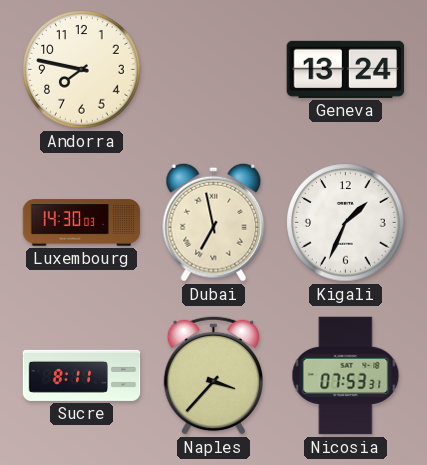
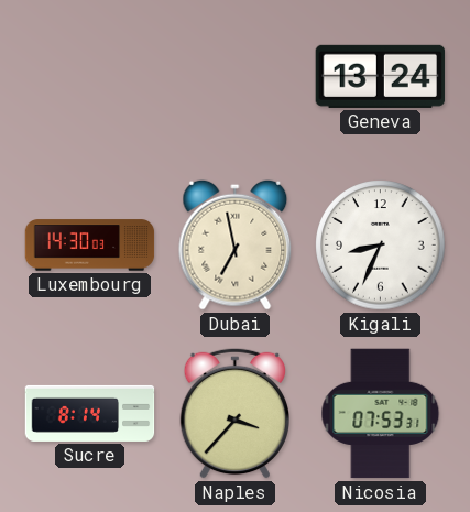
Andorra: 7:47 -> none
Kigali: 1:34 -> 8:34
Sucre: 8:11 -> 8:14
